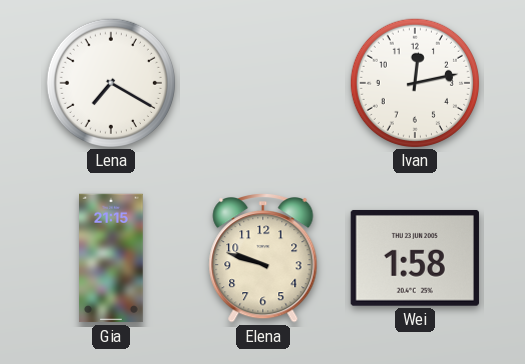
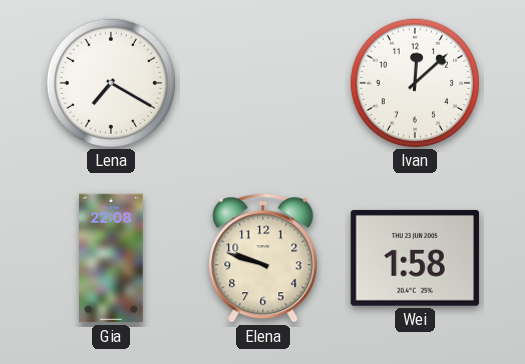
Ivan: 12:13 -> 12:08
Gia: 21:15 -> 22:08
